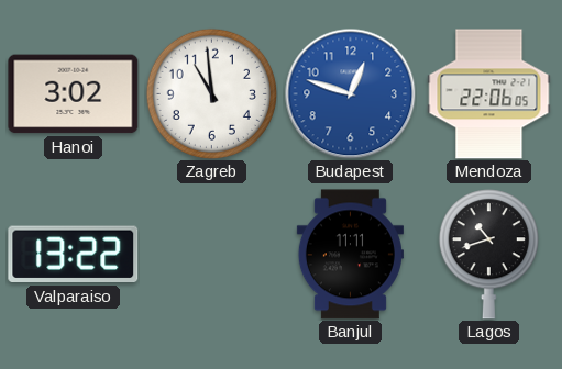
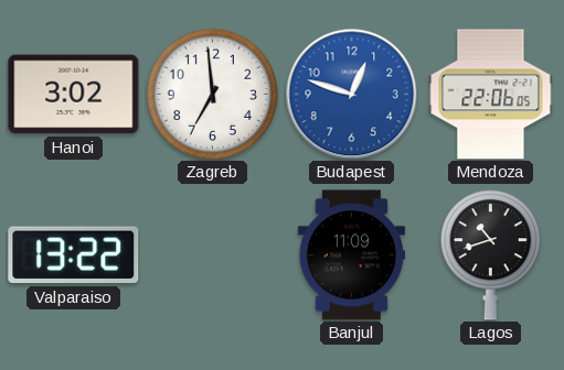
Zagreb: 10:59 -> 6:59
Banjul: 11:11 -> 11:09
